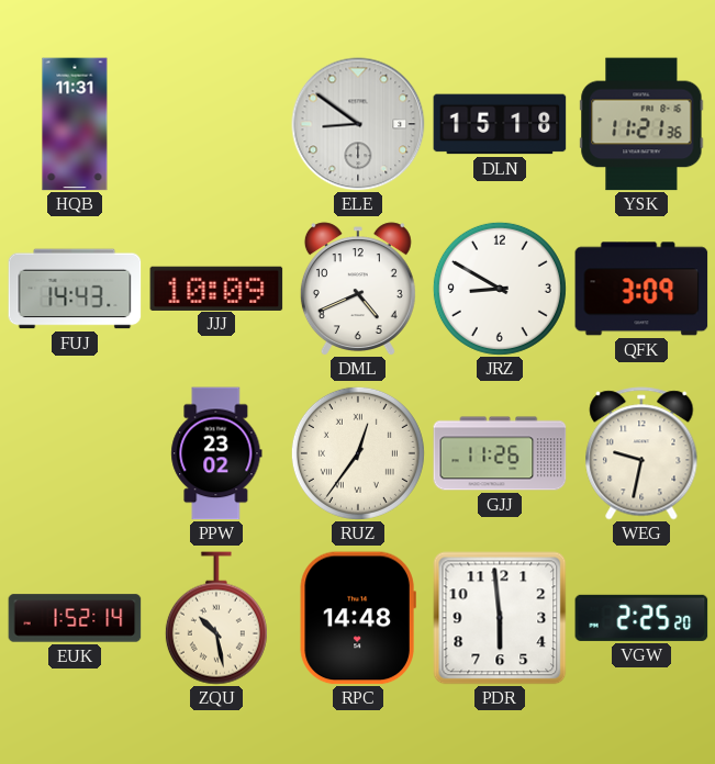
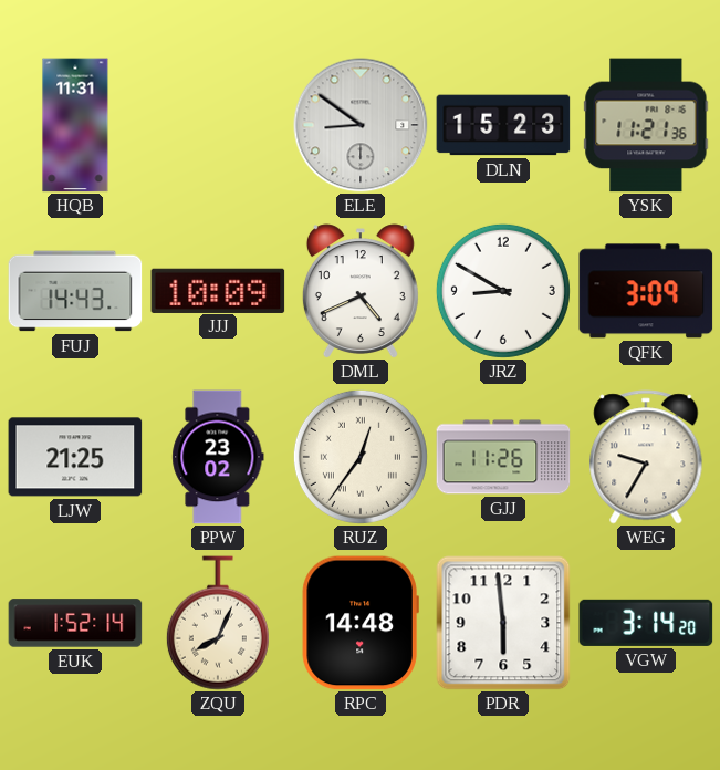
DLN: 15:18 -> 15:23
LJW: none -> 21:25
WEG: 9:32 -> 9:35
ZQU: 10:28 -> 8:04
VGW: 2:25 -> 3:14
